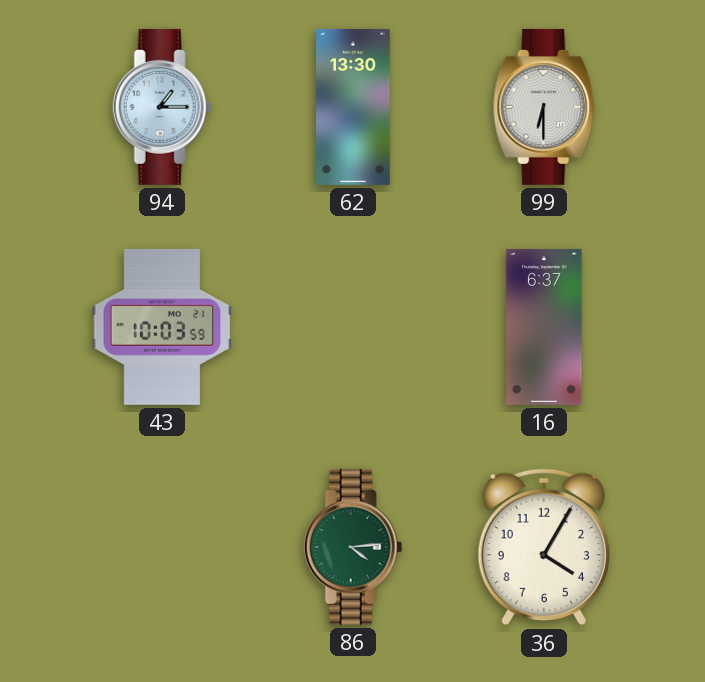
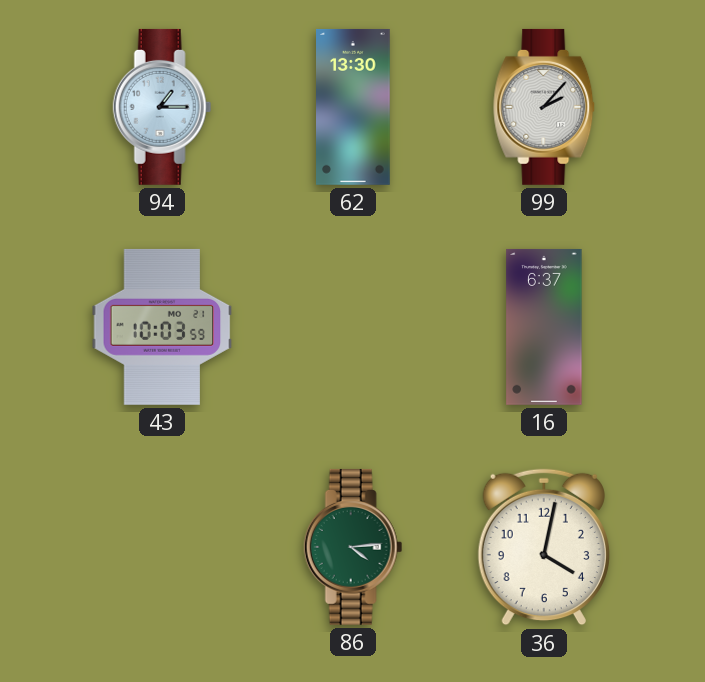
99: 6:30 -> 2:07
36: 4:05 -> 4:02
